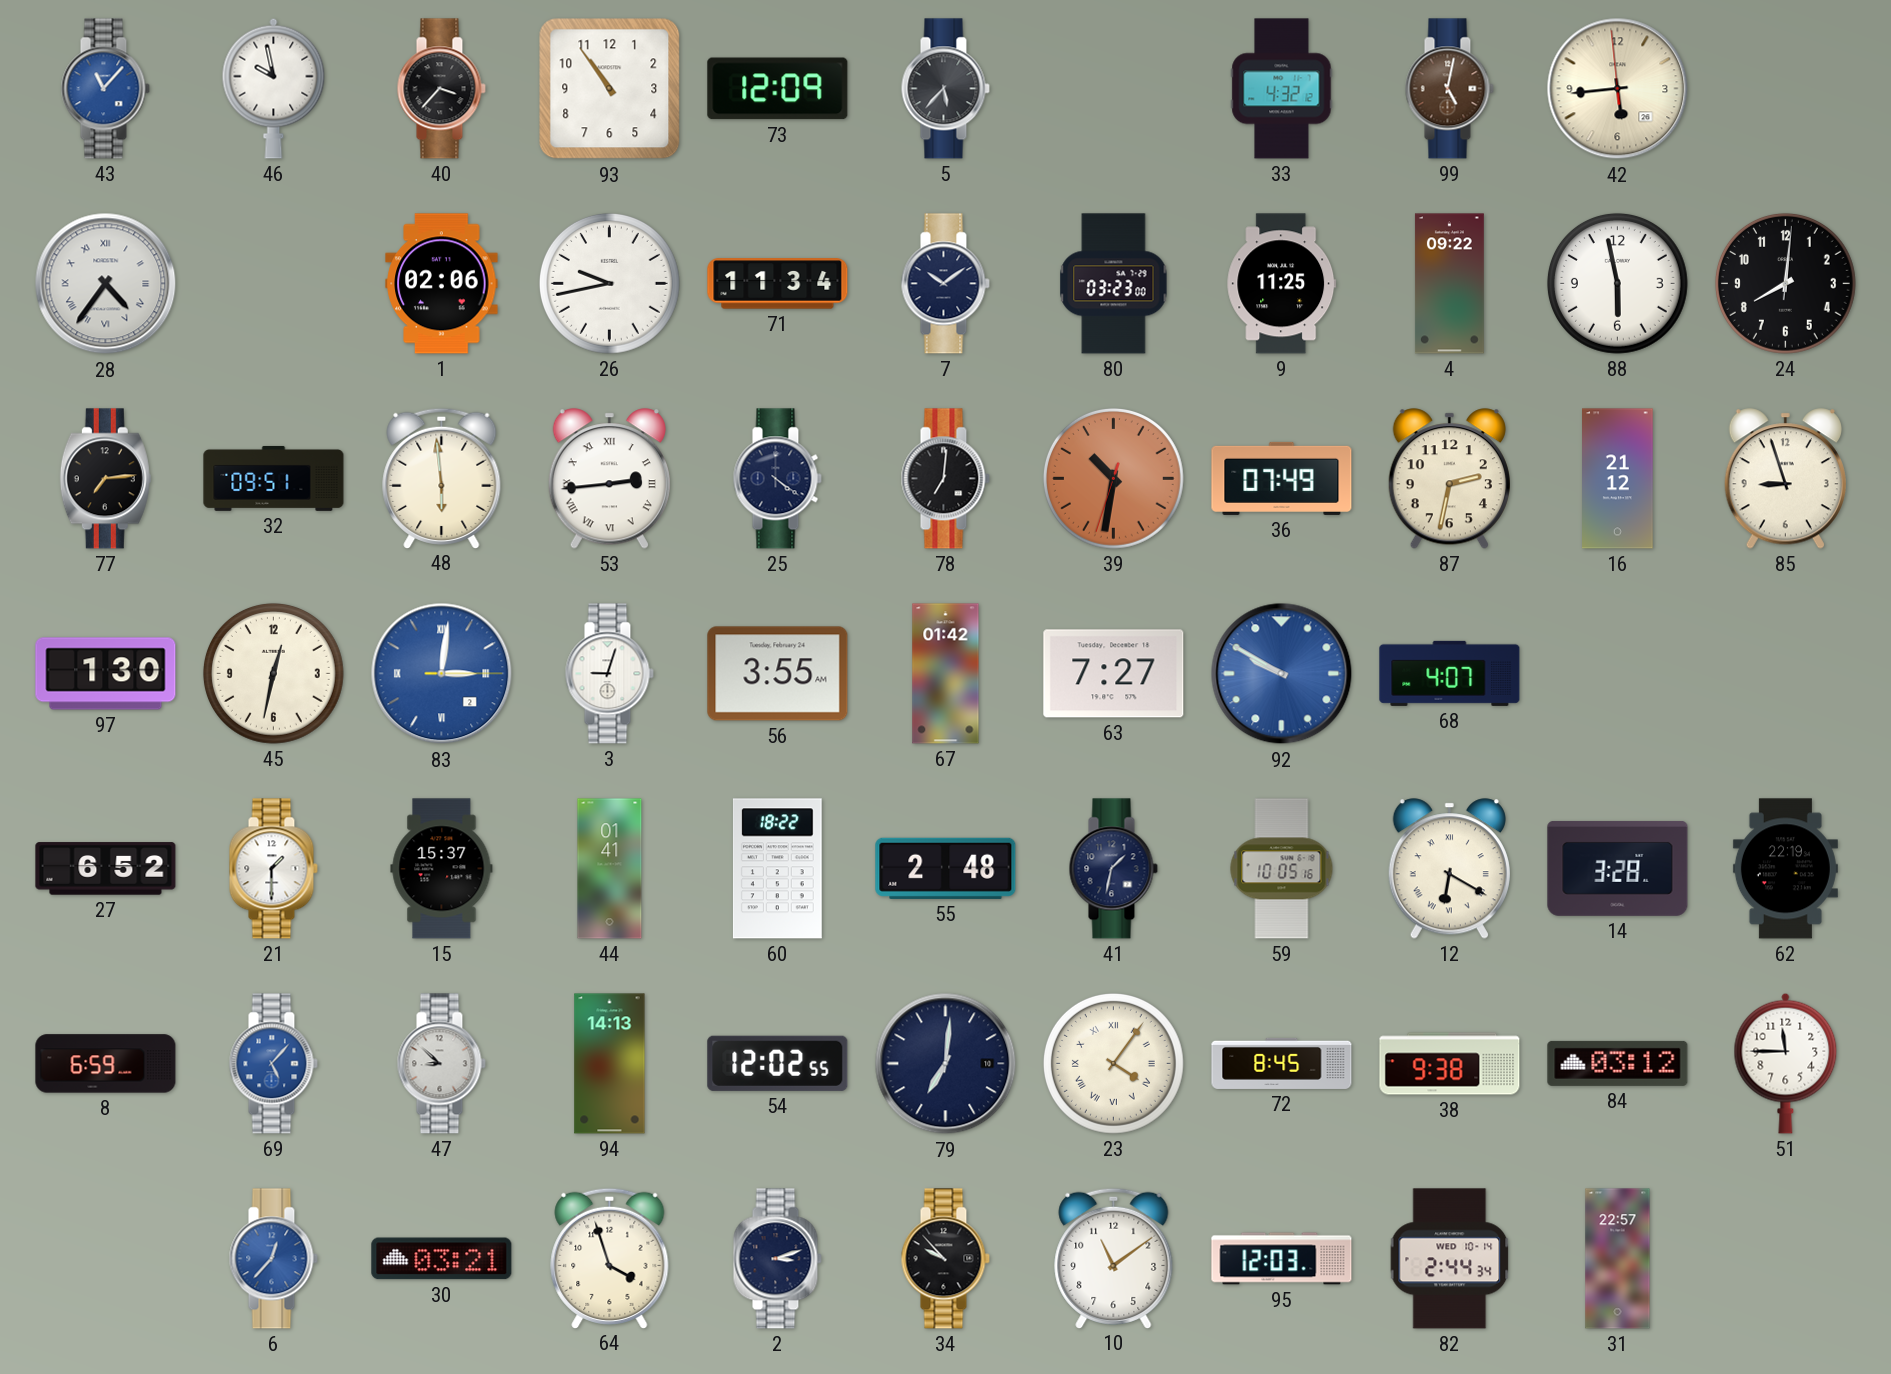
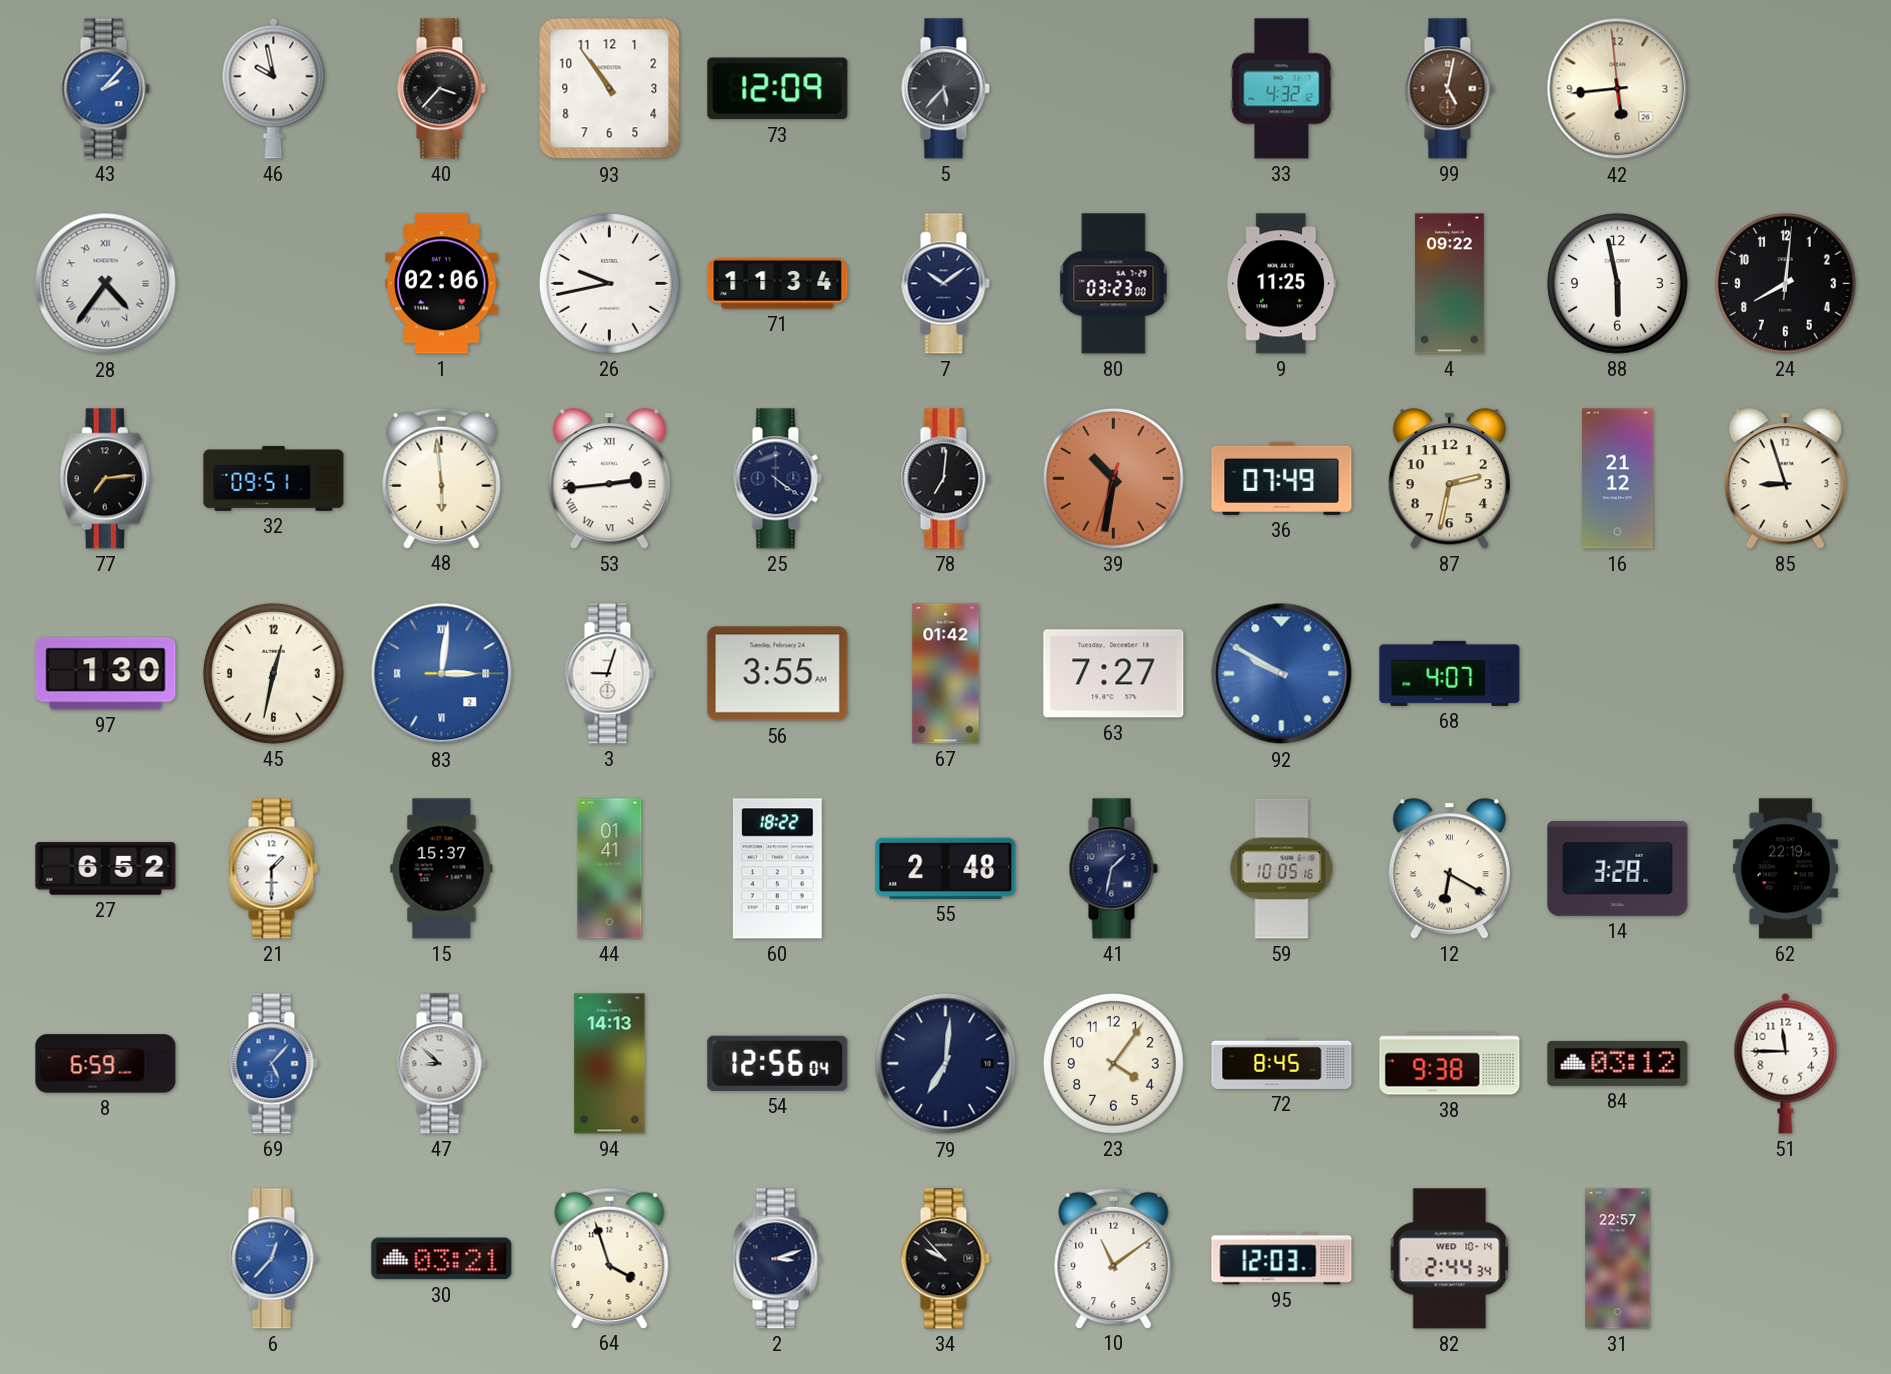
43: 11:07 -> 2:07
54: 12:02 -> 12:56
23 numerals: Roman -> Arabic
